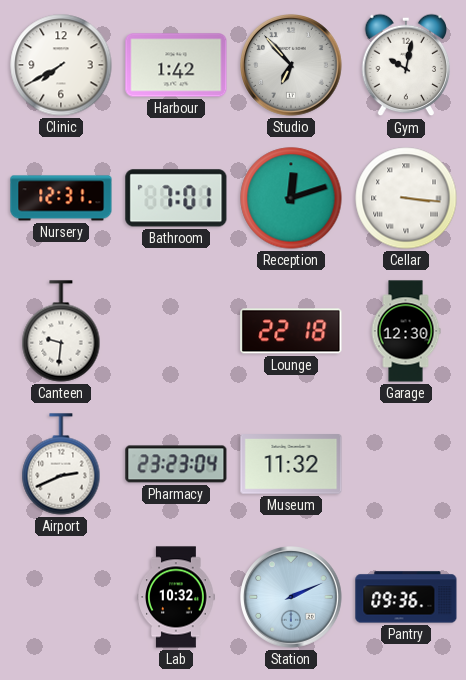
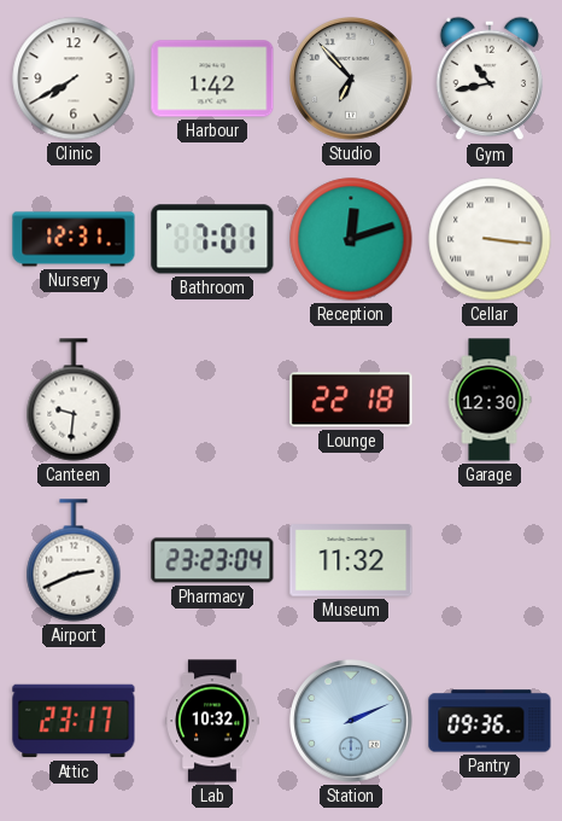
Gym: 10:02 -> 10:43
Attic: none -> 23:17
